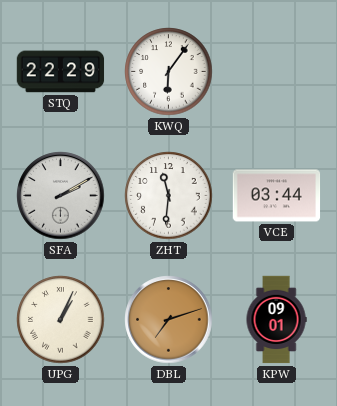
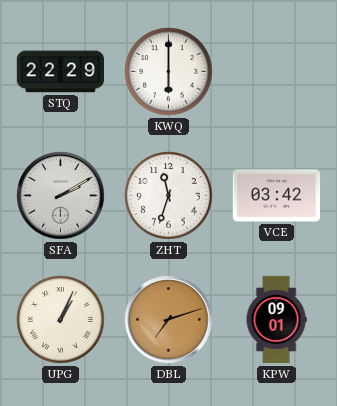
KWQ: 6:06 -> 6:00
ZHT: 11:31 -> 11:33
VCE: 03:44 -> 03:42
